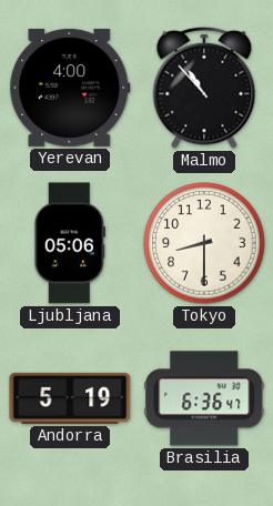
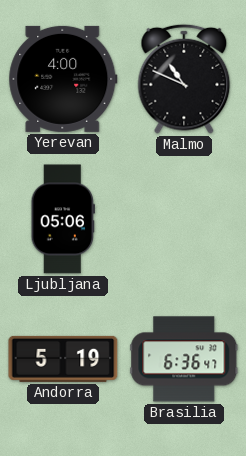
Malmo: 10:53 -> 10:49
Tokyo: 8:30 -> none
